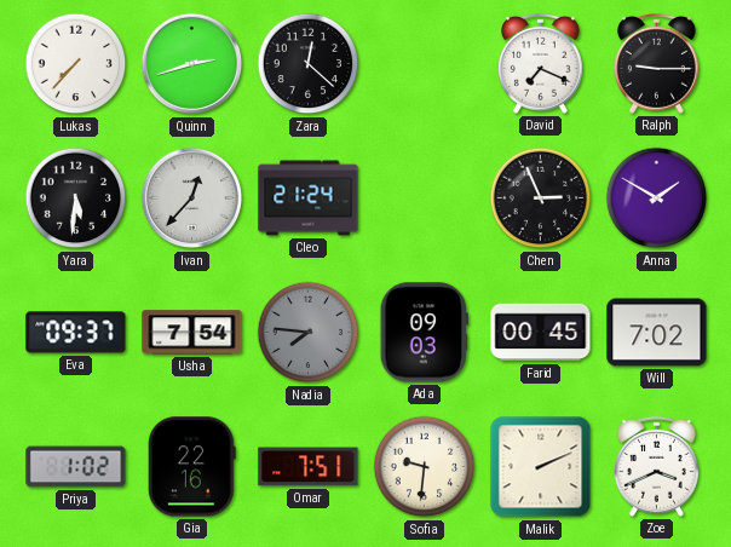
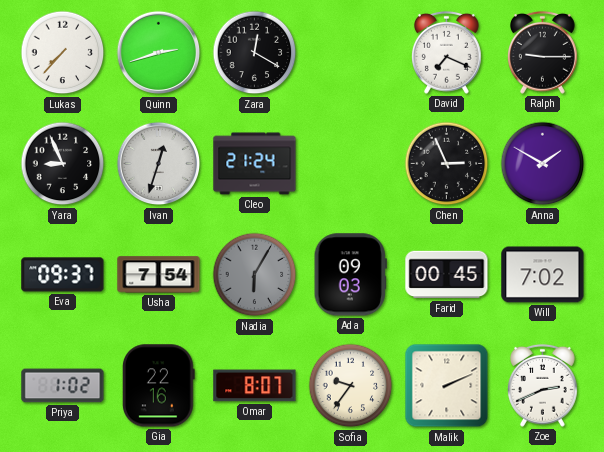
Zara: 12:22 -> 12:20
Yara: 5:31 -> 8:56
Ivan: 12:37 -> 12:33
Nadia: 7:46 -> 6:05
Omar: 7:51 -> 8:07
Sofia: 9:31 -> 9:36
Zoe: 3:41 -> 2:41
